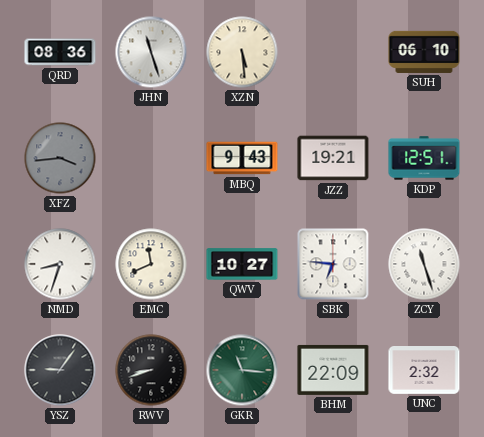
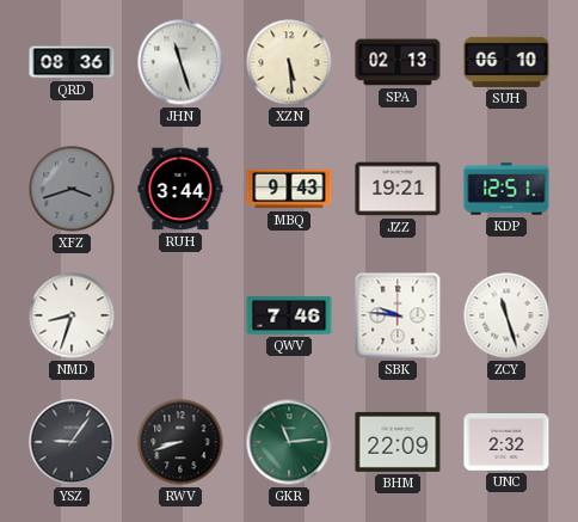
SPA: none -> 02:13
XFZ: 3:44 -> 3:42
RUH: none -> 3:44
EMC: 11:41 -> none
QWV: 10:27 -> 7:46
SBK: 6:46 -> 9:46
GKR: 11:16 -> 11:14
